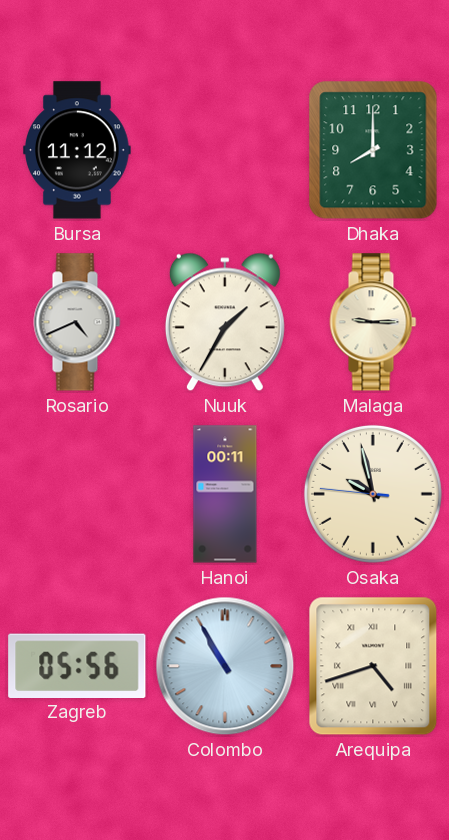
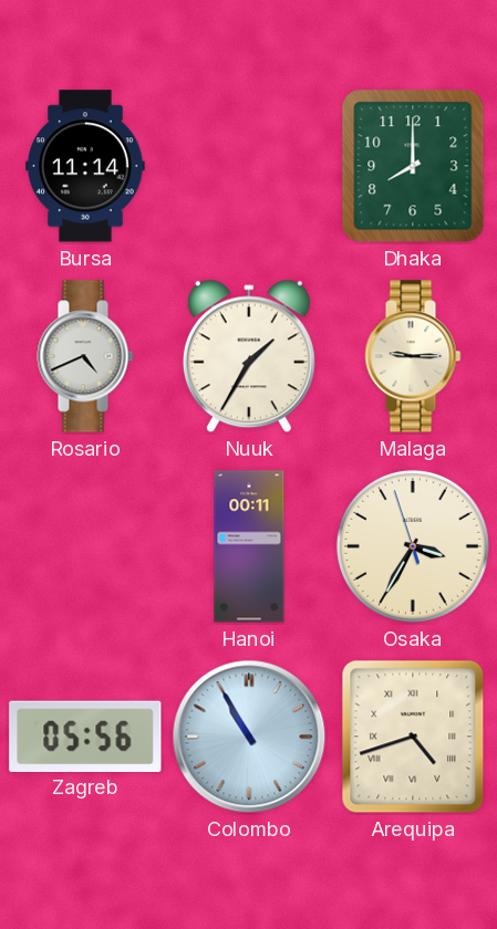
Bursa: 11:12 -> 11:14
Osaka: 9:57 -> 3:34
